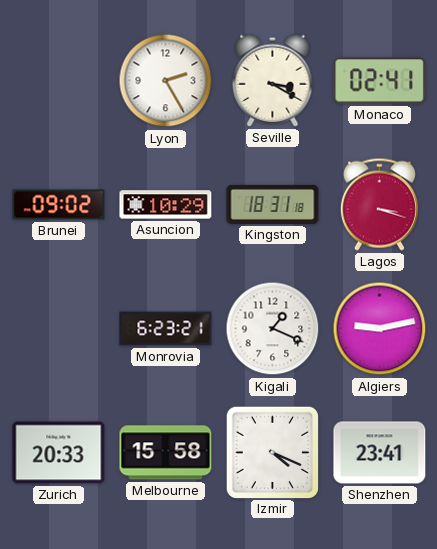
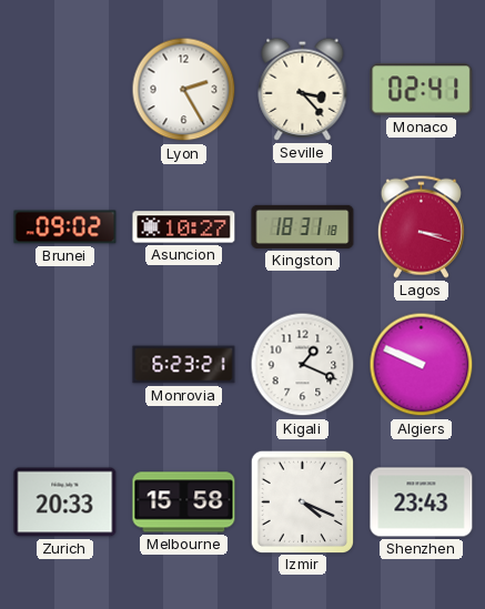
Seville: 3:20 -> 3:23
Asuncion: 10:29 -> 10:27
Algiers: 9:13 -> 9:49
Shenzhen: 23:41 -> 23:43
